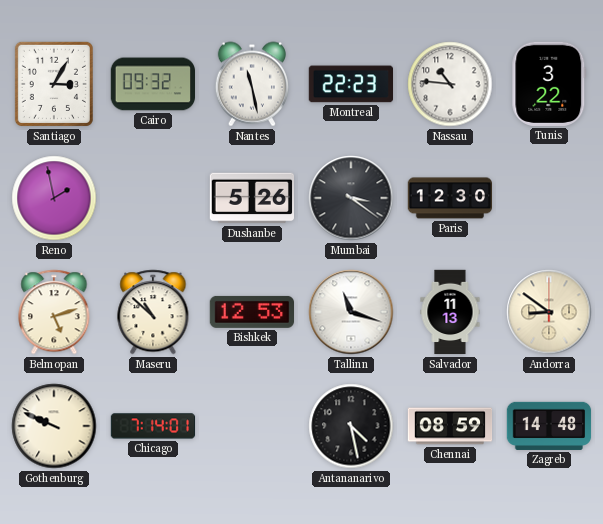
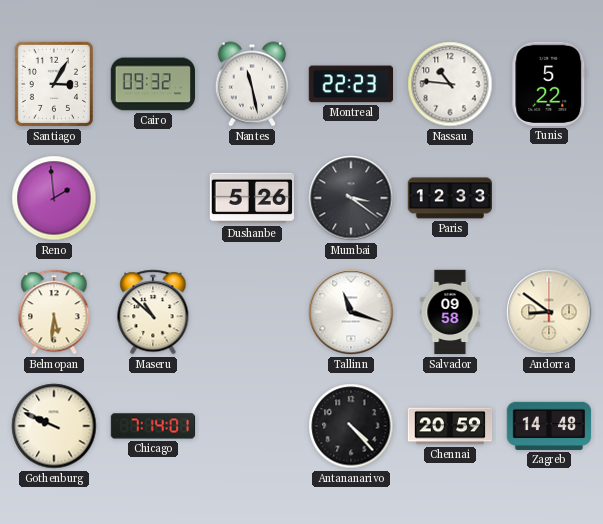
Tunis: 3:22 -> 5:22
Reno: 1:58 -> 1:59
Paris: 12:30 -> 12:33
Belmopan: 5:12 -> 5:31
Bishkek: 12:53 -> none
Salvador: 11:13 -> 09:58
Antananarivo: 4:28 -> 4:23
Chennai: 08:59 -> 20:59
